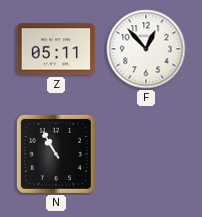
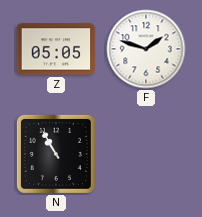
Z: 05:11 -> 05:05
F: 12:53 -> 1:48
